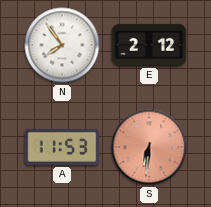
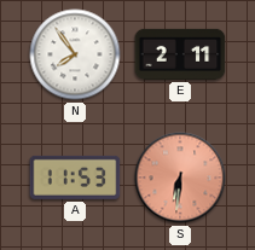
E: 2:12 -> 2:11
